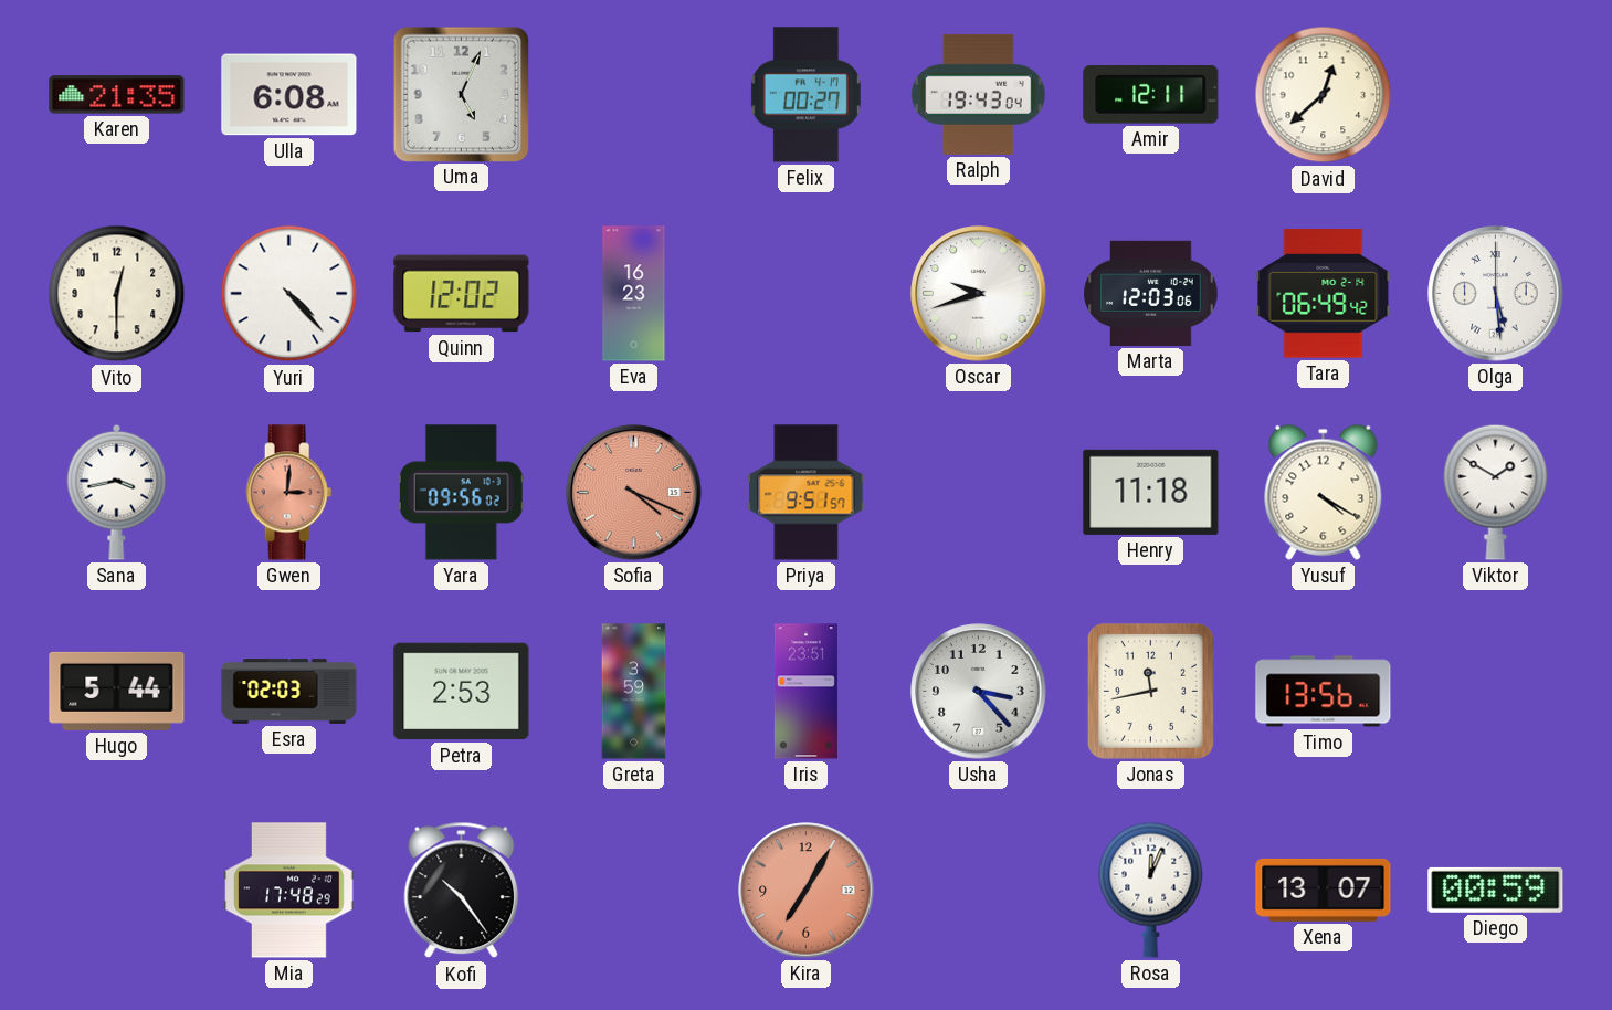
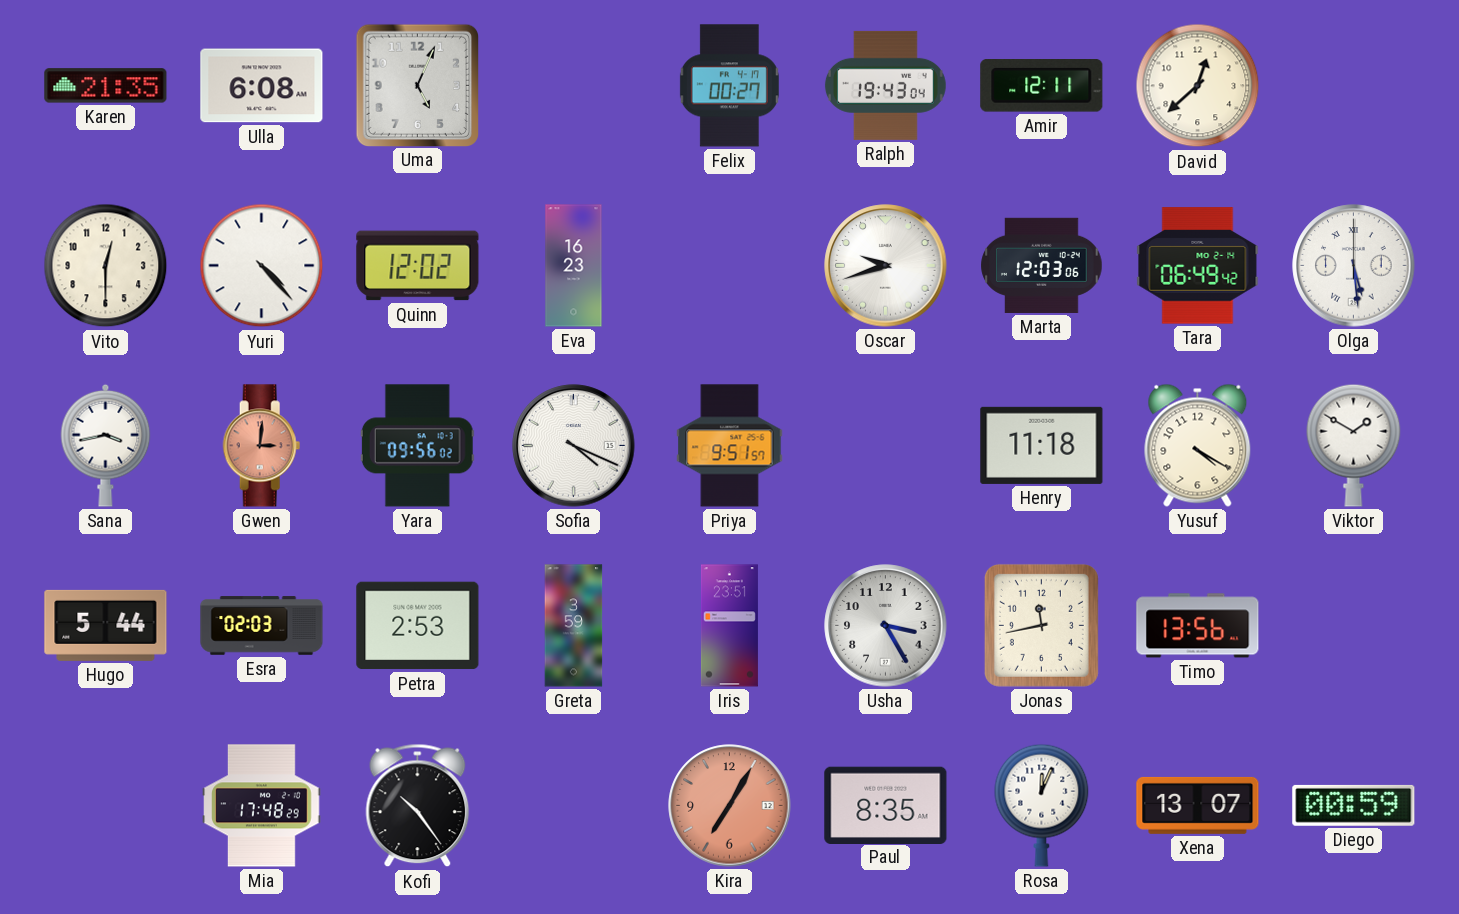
Sofia dial: salmon -> white
Usha: 3:23 -> 3:25
Paul: none -> 8:35
